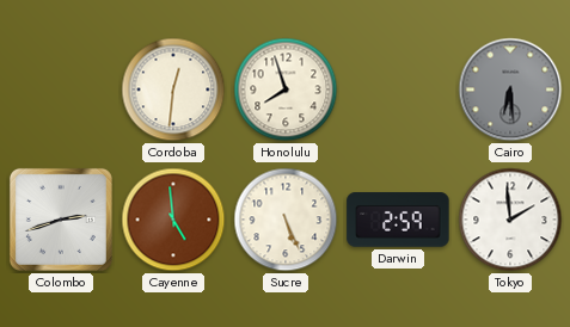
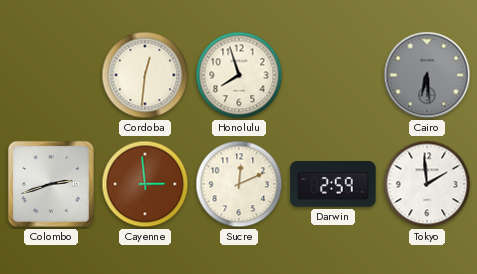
Cayenne: 4:59 -> 2:59
Sucre: 5:26 -> 12:11
